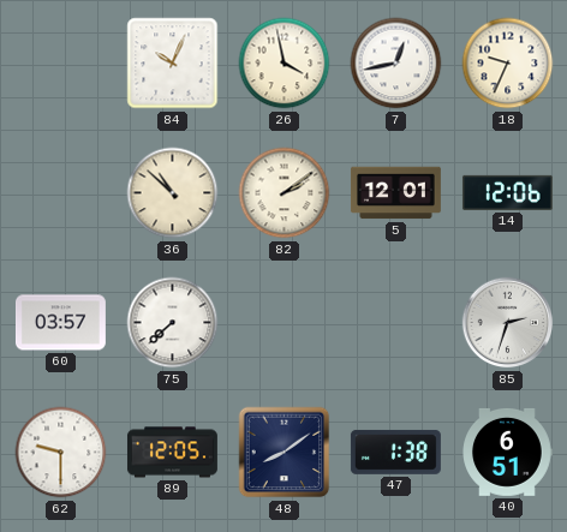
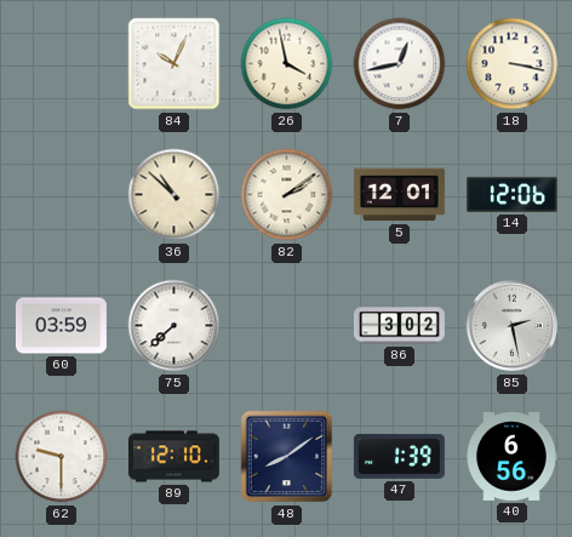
18: 9:34 -> 3:17
60: 03:57 -> 03:59
86: none -> 3:02
85: 2:33 -> 2:28
89: 12:05 -> 12:10
47: 1:38 -> 1:39
40: 6:51 -> 6:56
